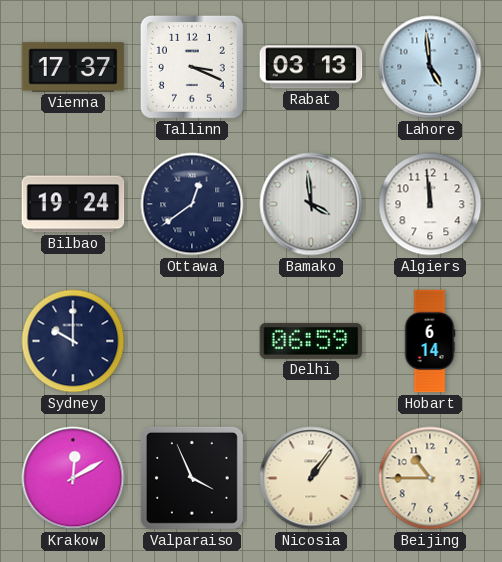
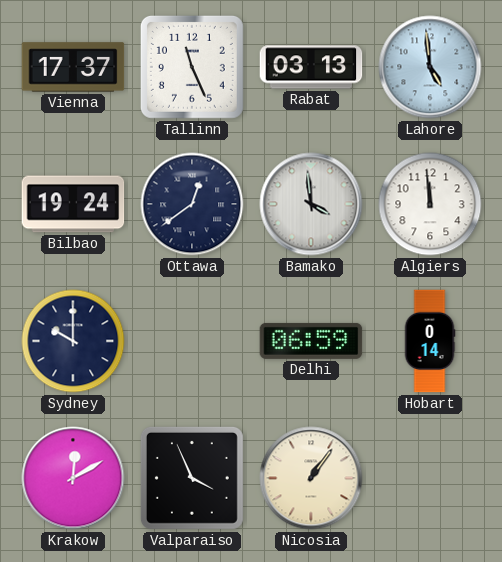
Tallinn: 3:19 -> 11:26
Hobart: 6:14 -> 0:14
Beijing: 10:45 -> none
